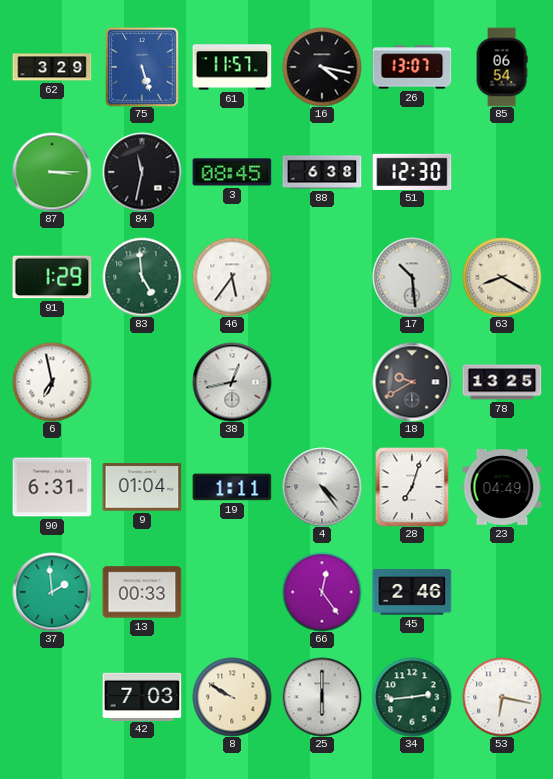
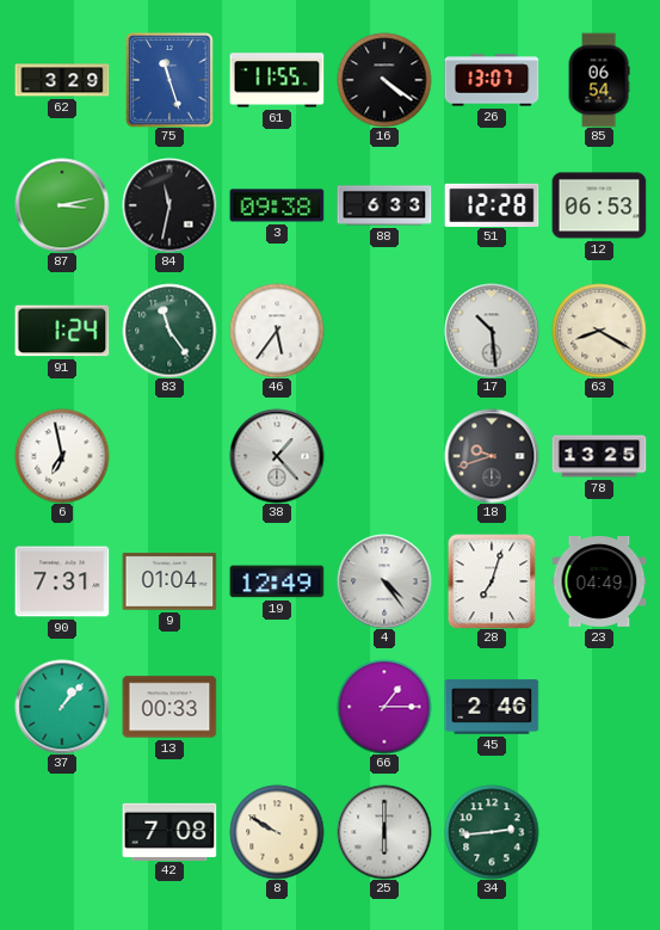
75: 5:27 -> 11:27
61: 11:57 -> 11:55
16: 4:17 -> 4:21
87: 3:15 -> 3:13
3: 08:45 -> 09:38
88: 6:38 -> 6:33
51: 12:30 -> 12:28
12: none -> 06:53
91: 1:29 -> 1:24
83: 4:59 -> 11:24
38: 12:43 -> 1:23
18: 9:40 -> 9:42
90: 6:31 -> 7:31
19: 1:11 -> 12:49
37: 1:59 -> 1:07
66: 12:24 -> 1:15
42: 7:03 -> 7:08
53: 6:17 -> none
